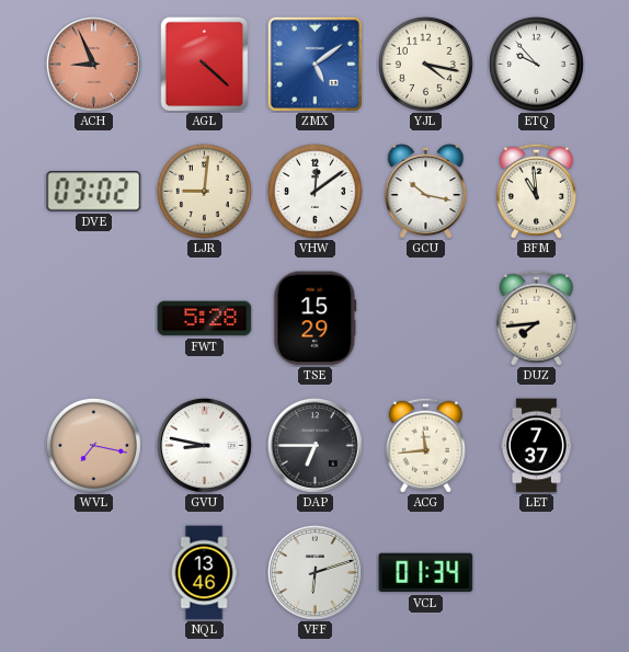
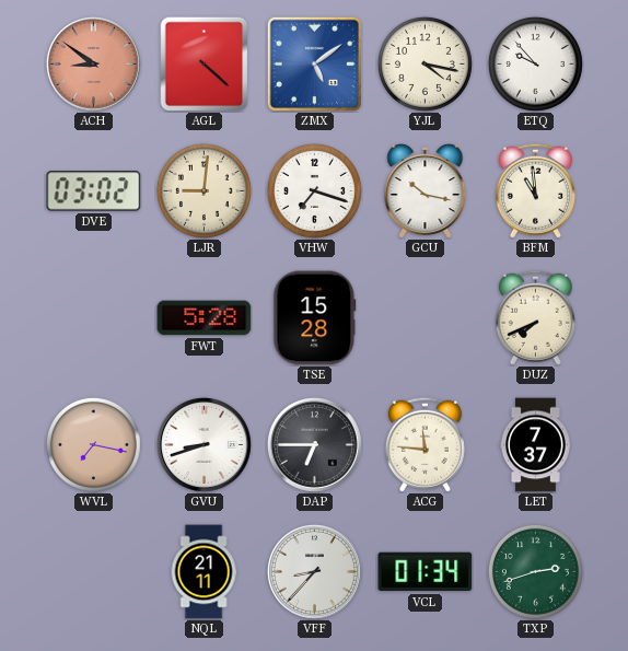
ACH: 8:56 -> 8:51
VHW: 12:09 -> 7:18
TSE: 15:29 -> 15:28
DUZ: 7:44 -> 7:41
GVU: 8:47 -> 8:42
ACG: 11:44 -> 11:46
NQL: 13:46 -> 21:11
VFF: 6:12 -> 8:37
TXP: none -> 2:42
